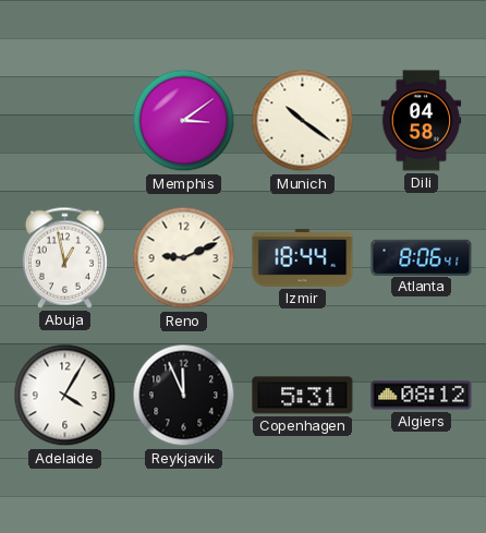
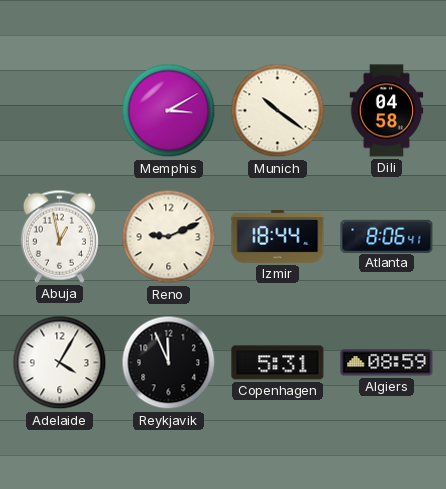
Memphis: 3:09 -> 3:10
Algiers: 08:12 -> 08:59
